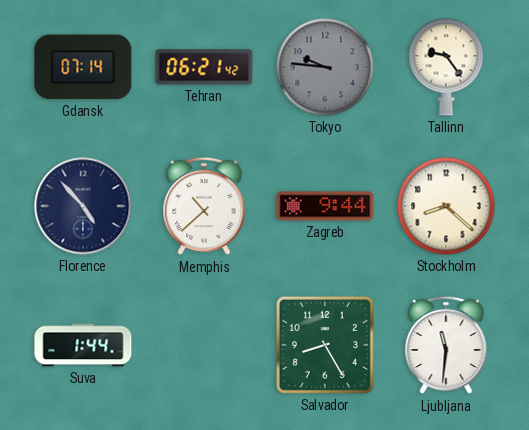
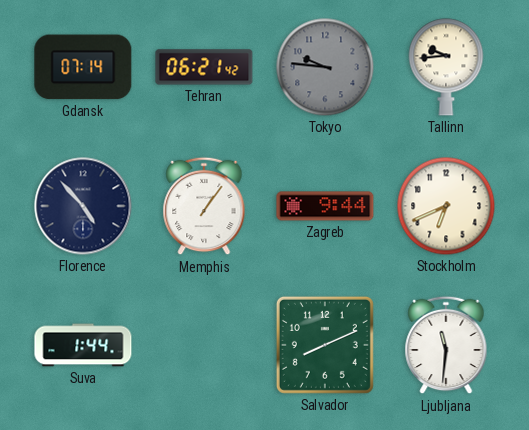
Tallinn: 9:24 -> 9:44
Memphis: 10:38 -> 1:06
Stockholm: 8:22 -> 6:41
Salvador: 8:25 -> 8:11
